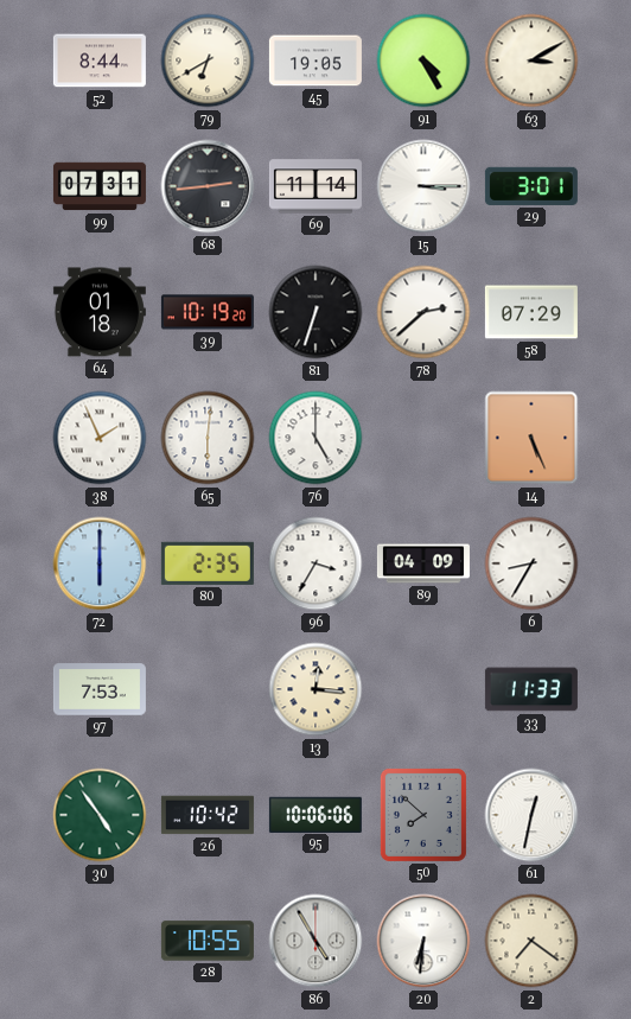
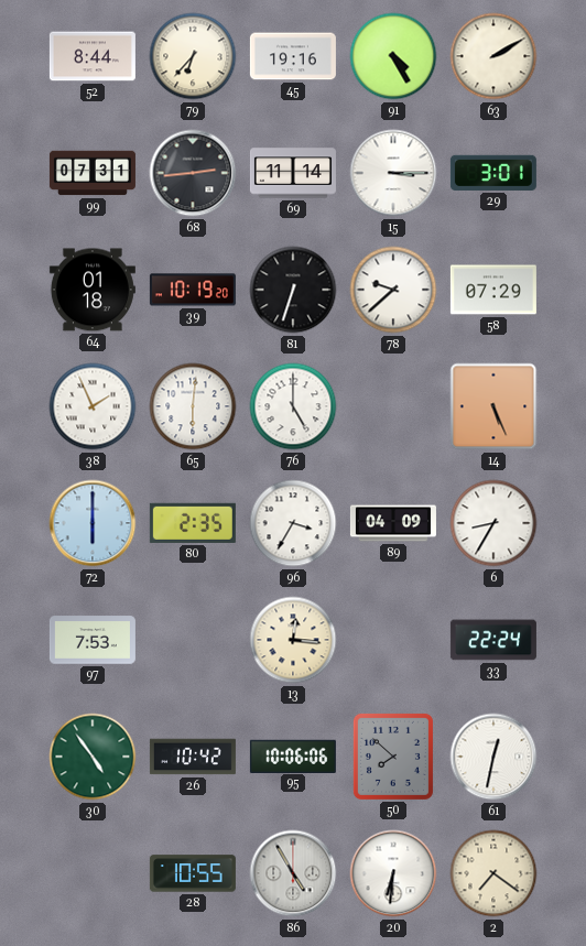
79: 6:40 -> 6:37
45: 19:05 -> 19:16
63: 3:10 -> 2:10
78: 2:38 -> 9:38
33: 11:33 -> 22:24
